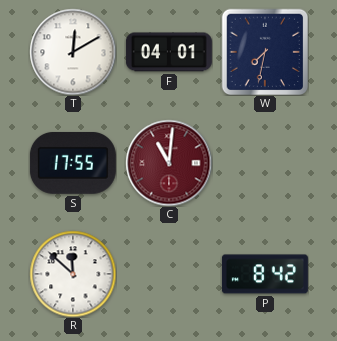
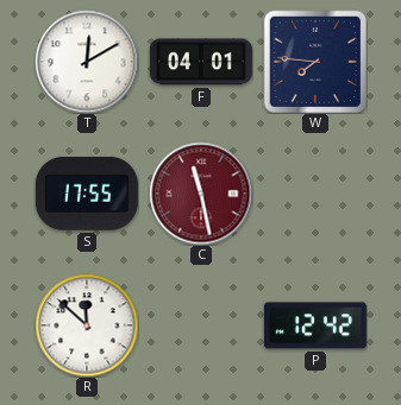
W: 7:32 -> 7:46
C: 11:01 -> 11:28
P: 8:42 -> 12:42
